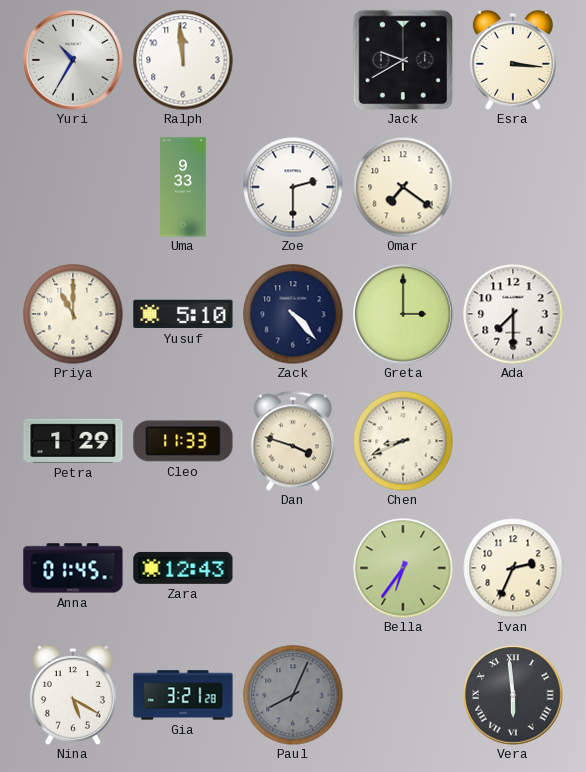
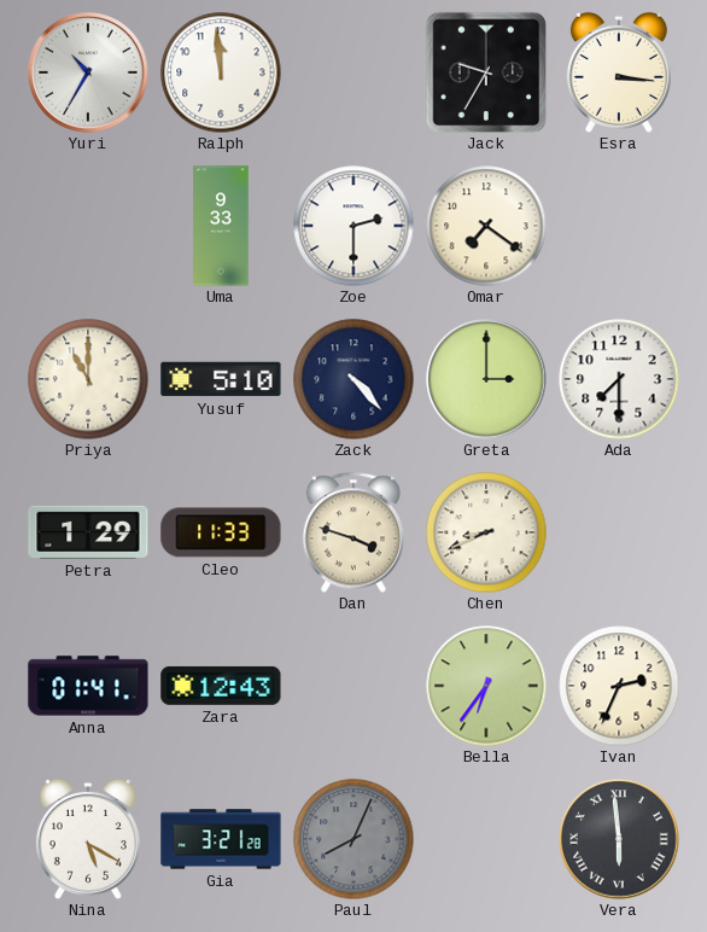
Jack: 9:40 -> 9:35
Anna: 01:45 -> 01:41
